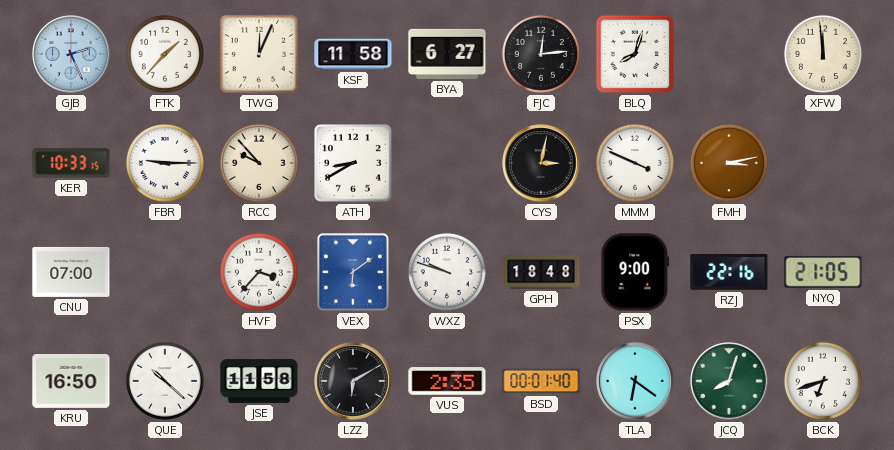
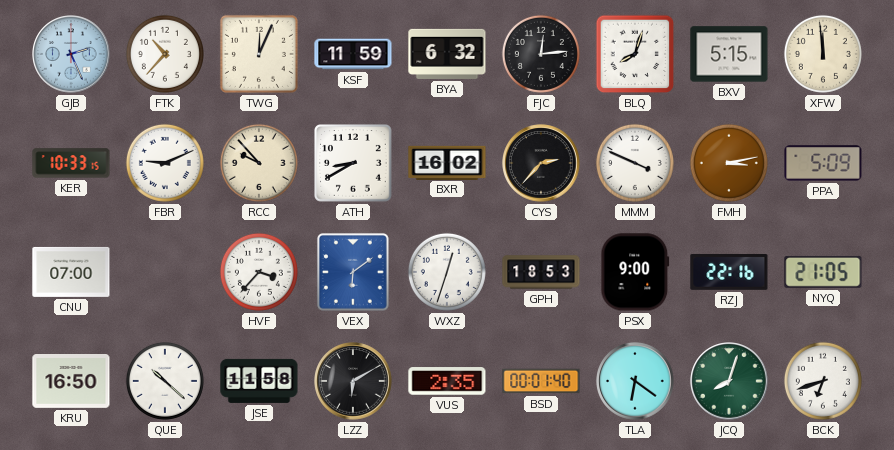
FTK: 1:37 -> 10:37
KSF: 11:58 -> 11:59
BYA: 6:27 -> 6:32
BXV: none -> 5:15
FBR: 9:15 -> 9:11
BXR: none -> 16:02
CYS: 3:02 -> 2:37
PPA: none -> 5:09
WXZ: 9:48 -> 12:33
GPH: 18:48 -> 18:53
